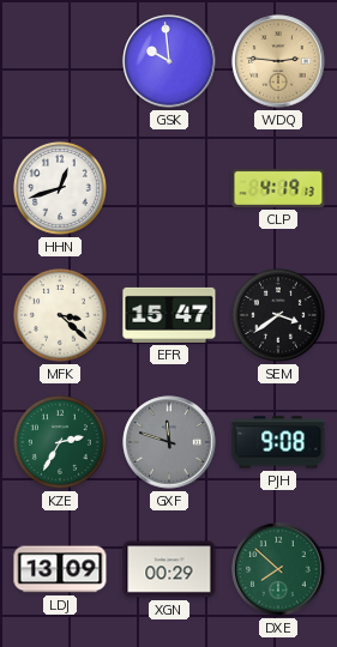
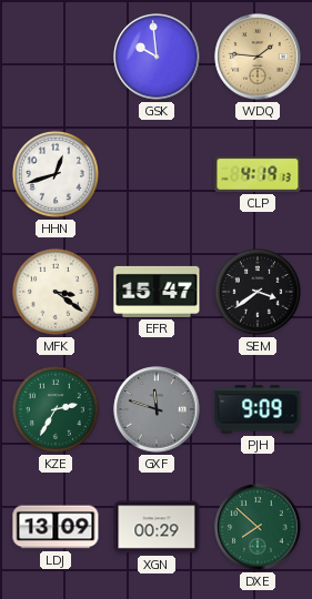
WDQ: 2:46 -> 1:46
MFK: 3:22 -> 3:21
PJH: 9:08 -> 9:09
